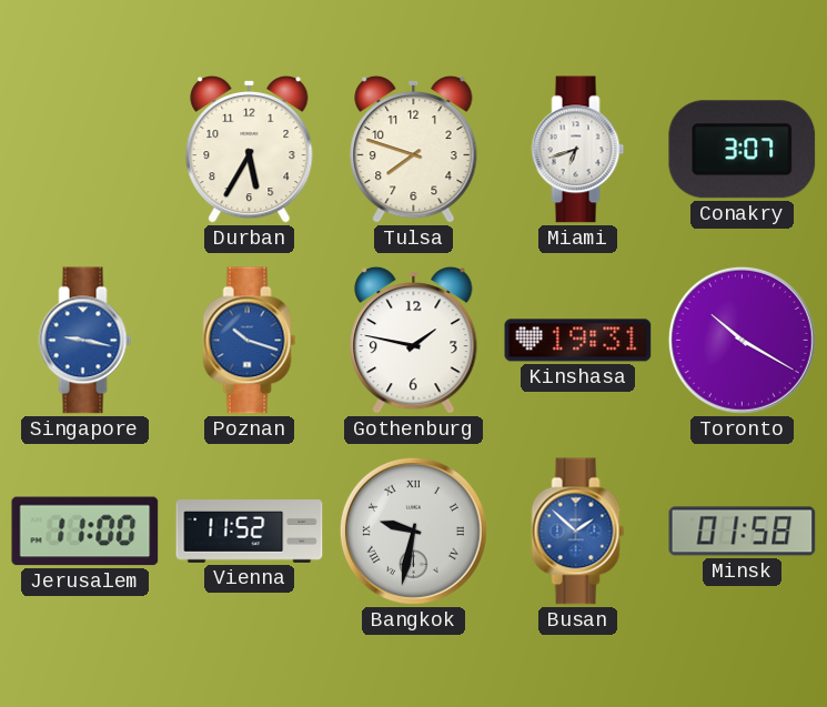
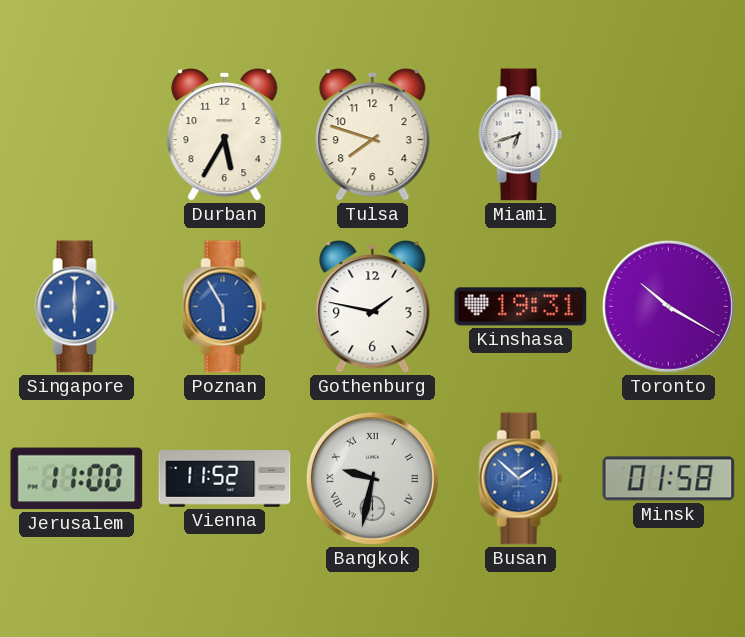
Conakry: 3:07 -> none
Singapore: 9:17 -> 6:00
Poznan: 10:18 -> 5:55
